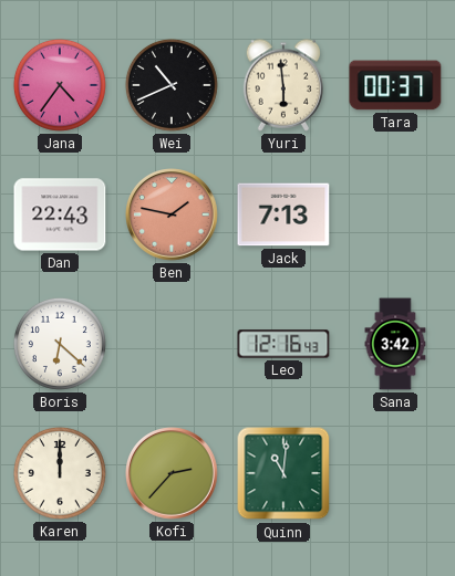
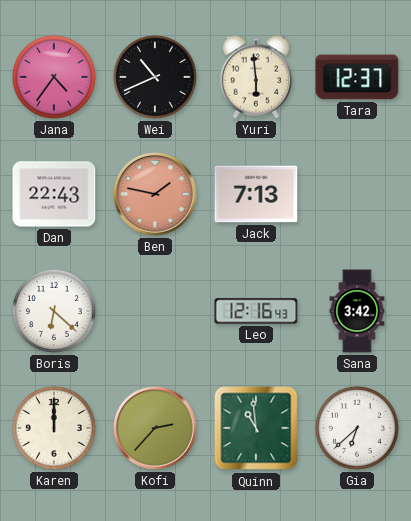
Tara: 00:37 -> 12:37
Quinn: 11:01 -> 10:59
Gia: none -> 6:38
